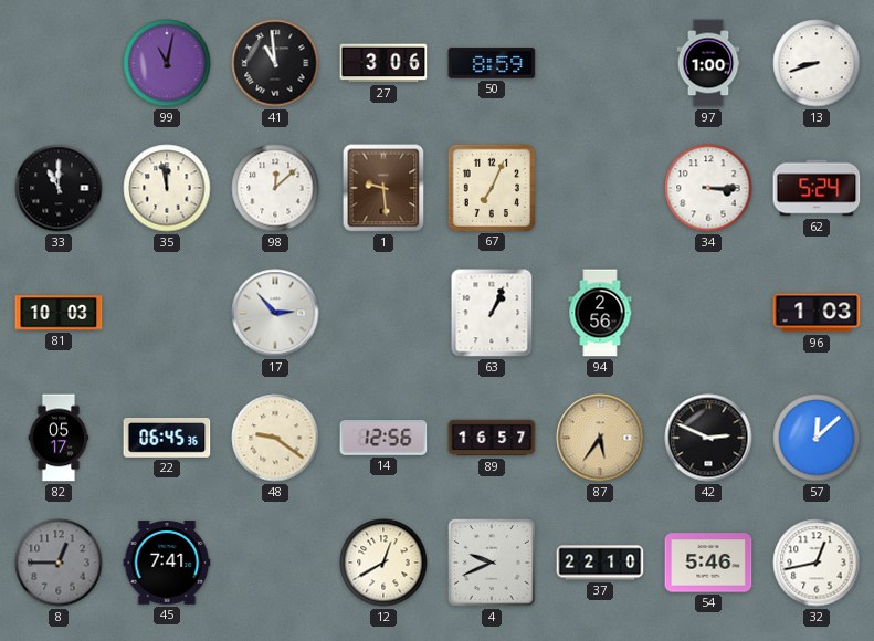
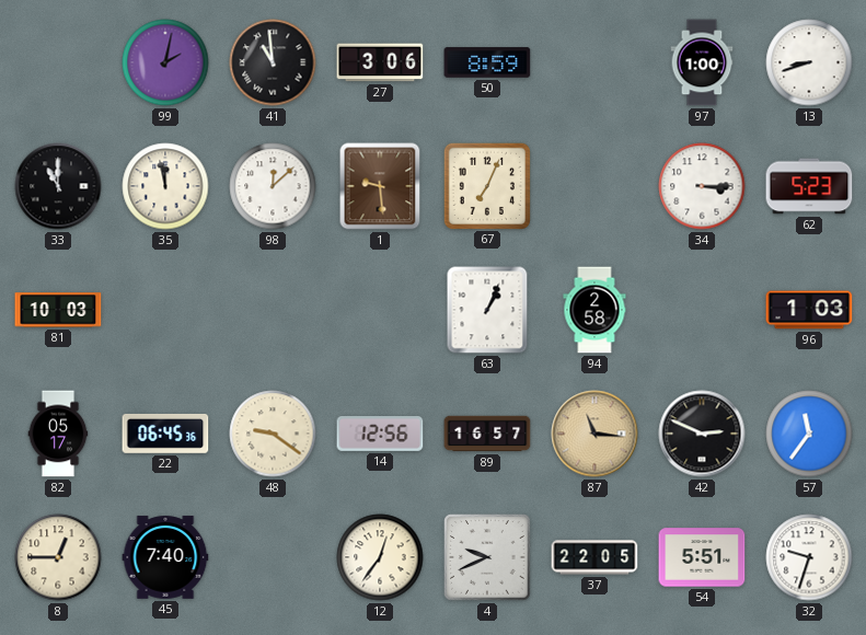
99: 11:02 -> 2:02
62: 5:24 -> 5:23
17: 2:53 -> none
94: 2:56 -> 2:58
87: 5:36 -> 11:16
57: 12:08 -> 11:36
8 dial: grey -> cream
45: 7:41 -> 7:40
12: 12:40 -> 12:36
37: 22:10 -> 22:05
54: 5:46 -> 5:51
32: 12:43 -> 9:33
